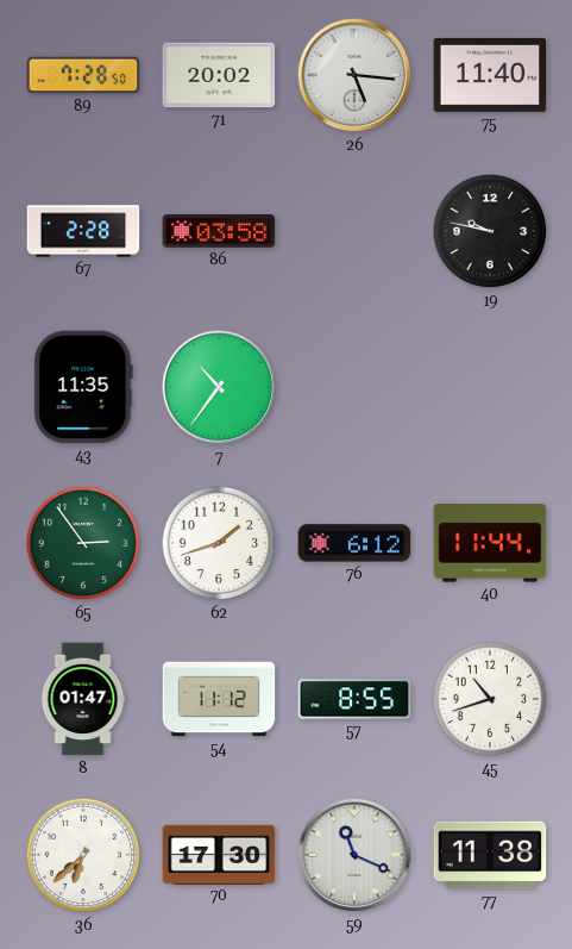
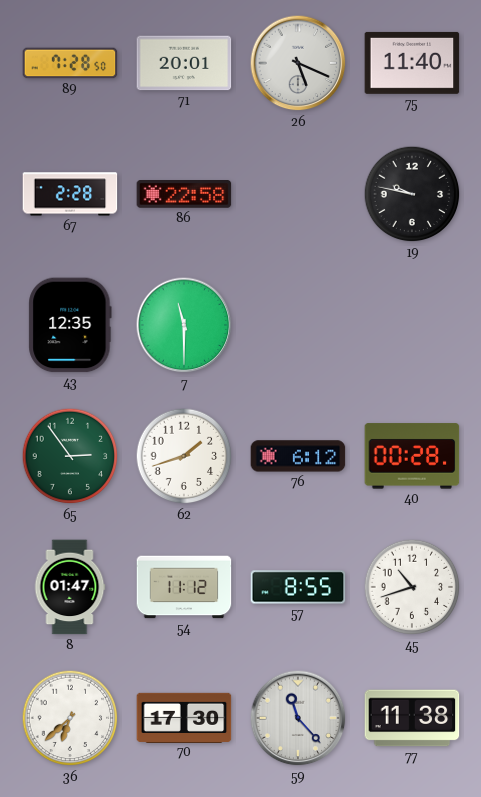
71: 20:02 -> 20:01
26: 5:16 -> 5:19
86: 03:58 -> 22:58
43: 11:35 -> 12:35
7: 10:36 -> 11:30
40: 11:44 -> 00:28
59: 11:19 -> 11:23
